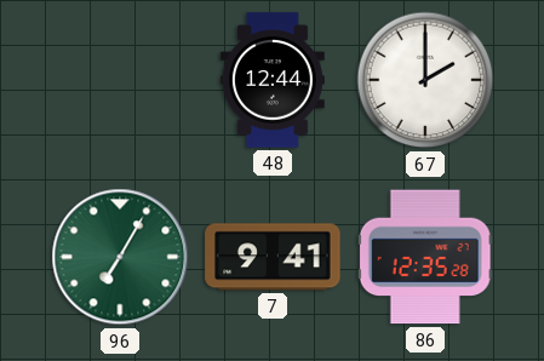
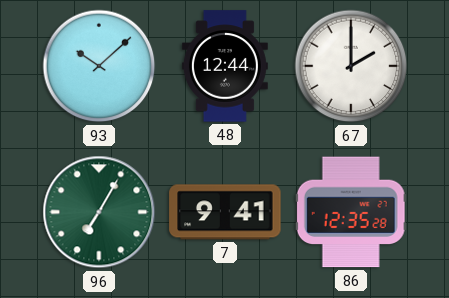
93: none -> 10:08
